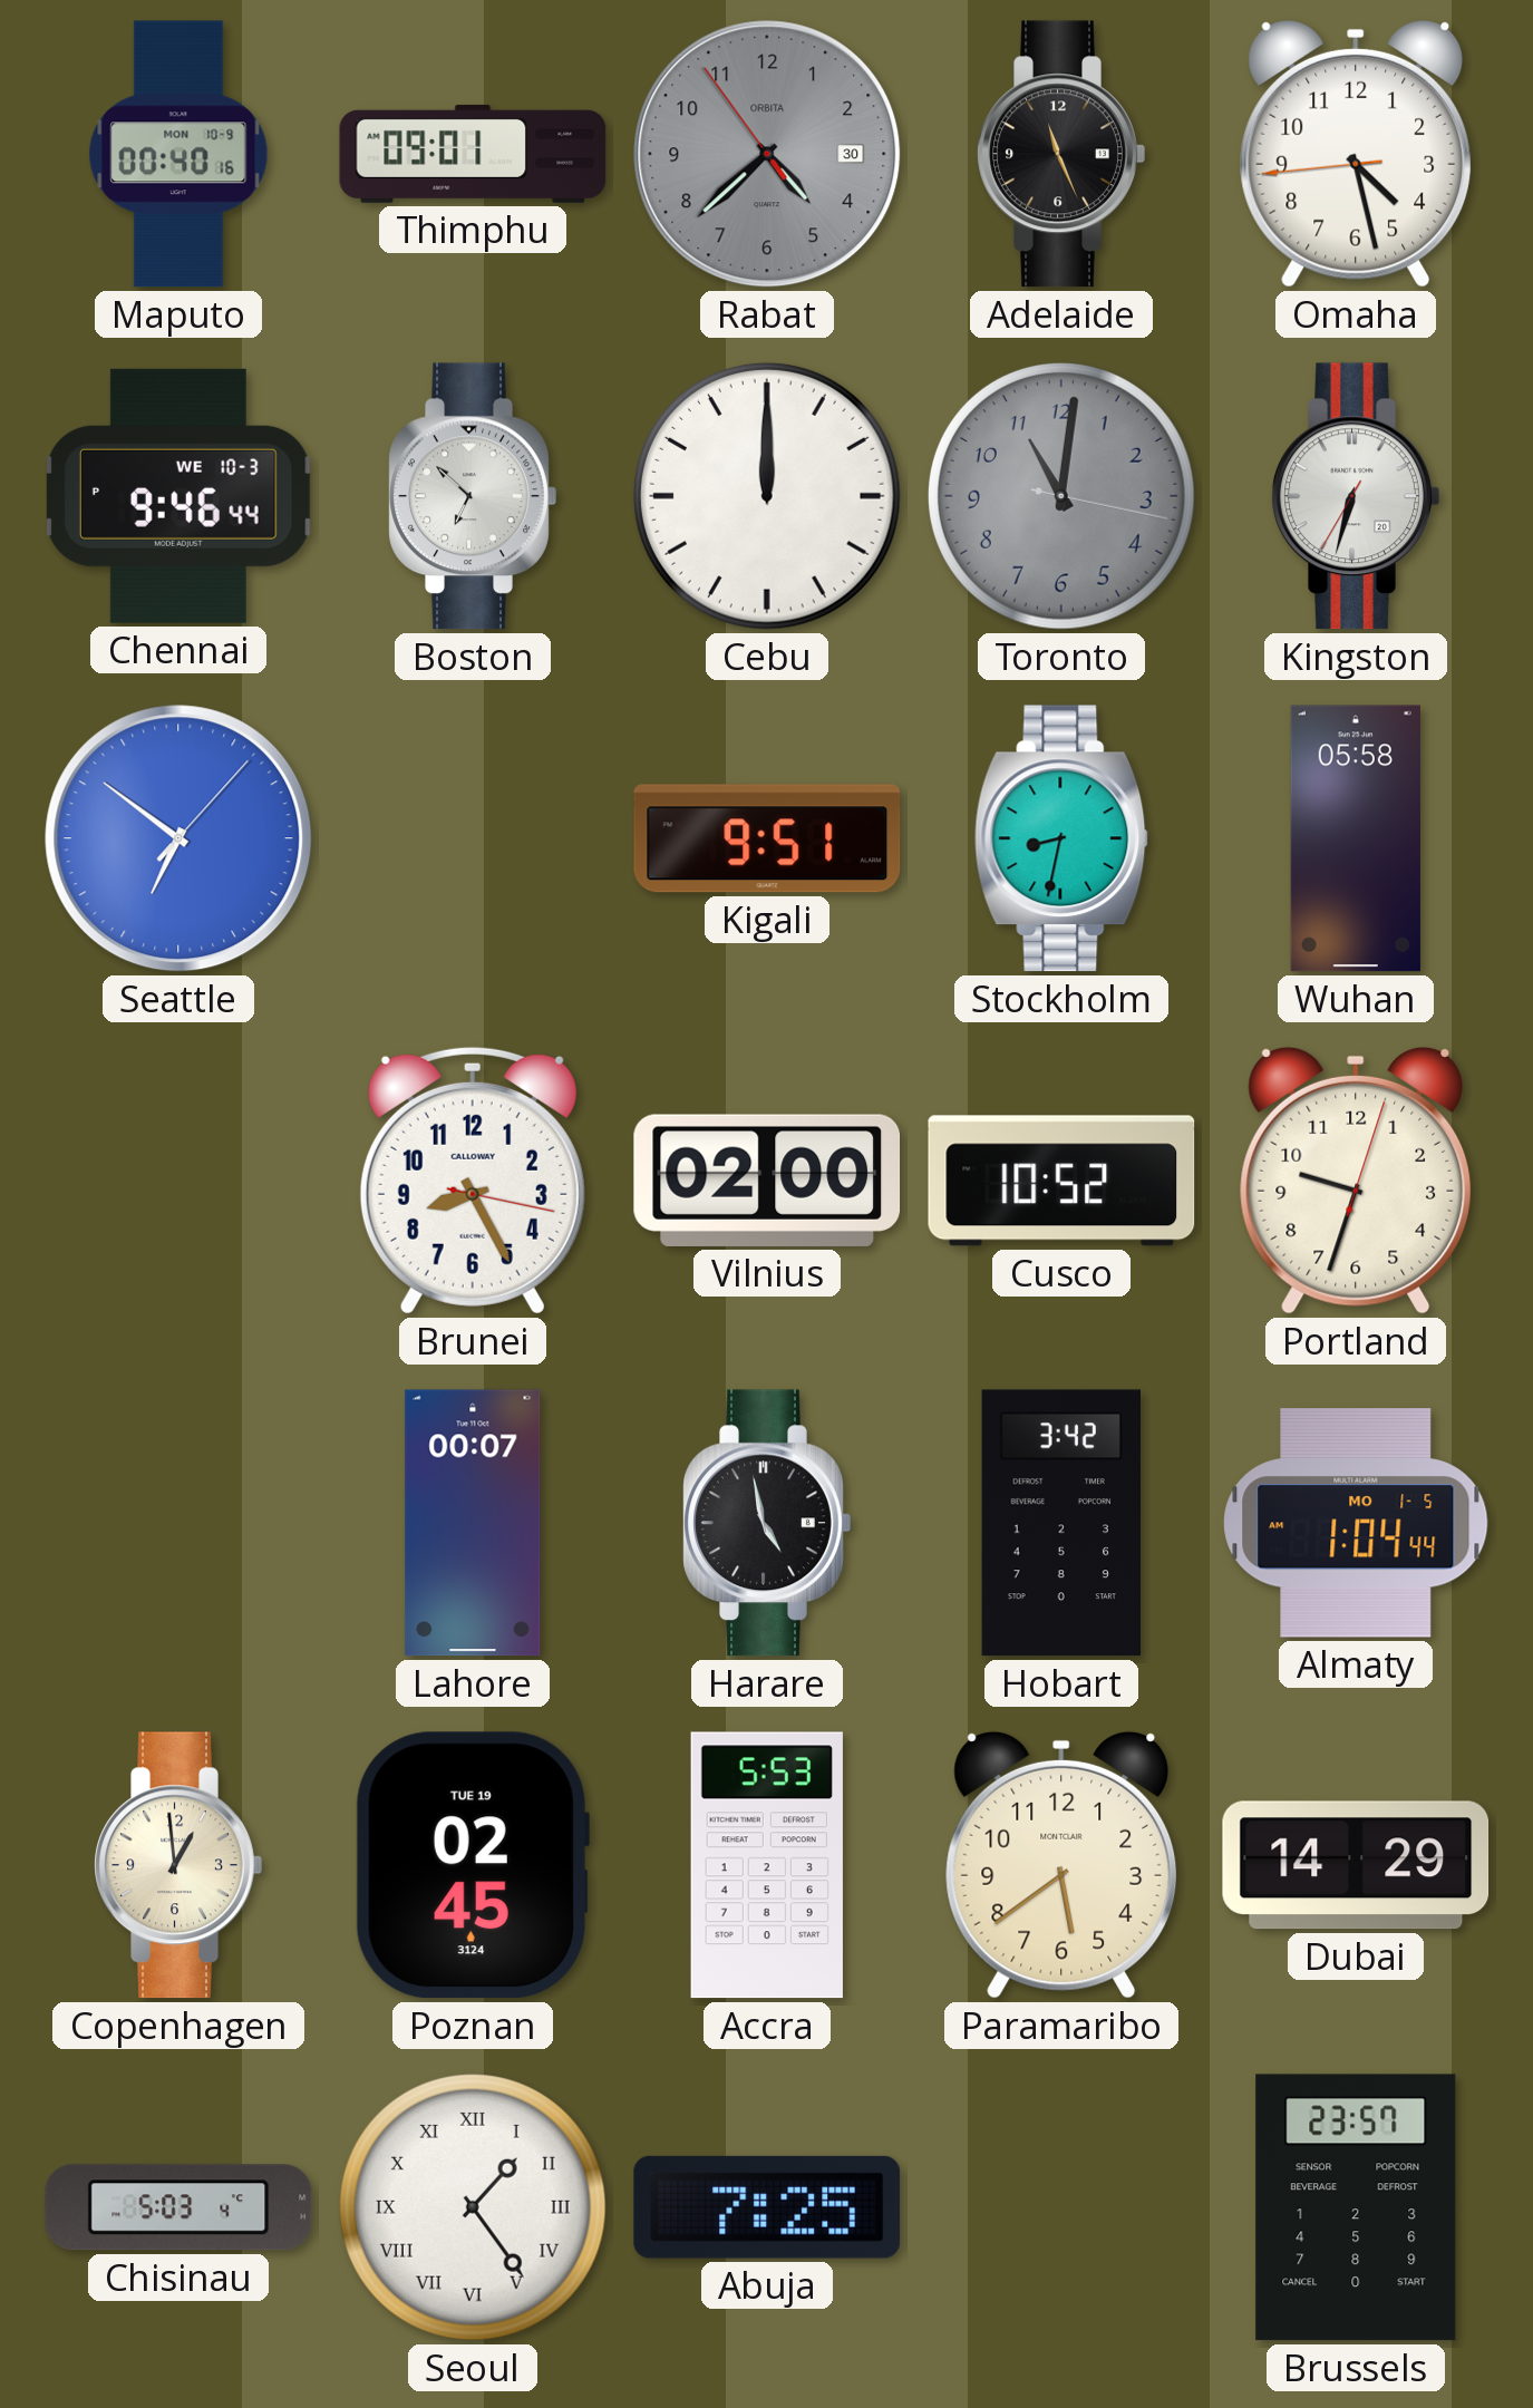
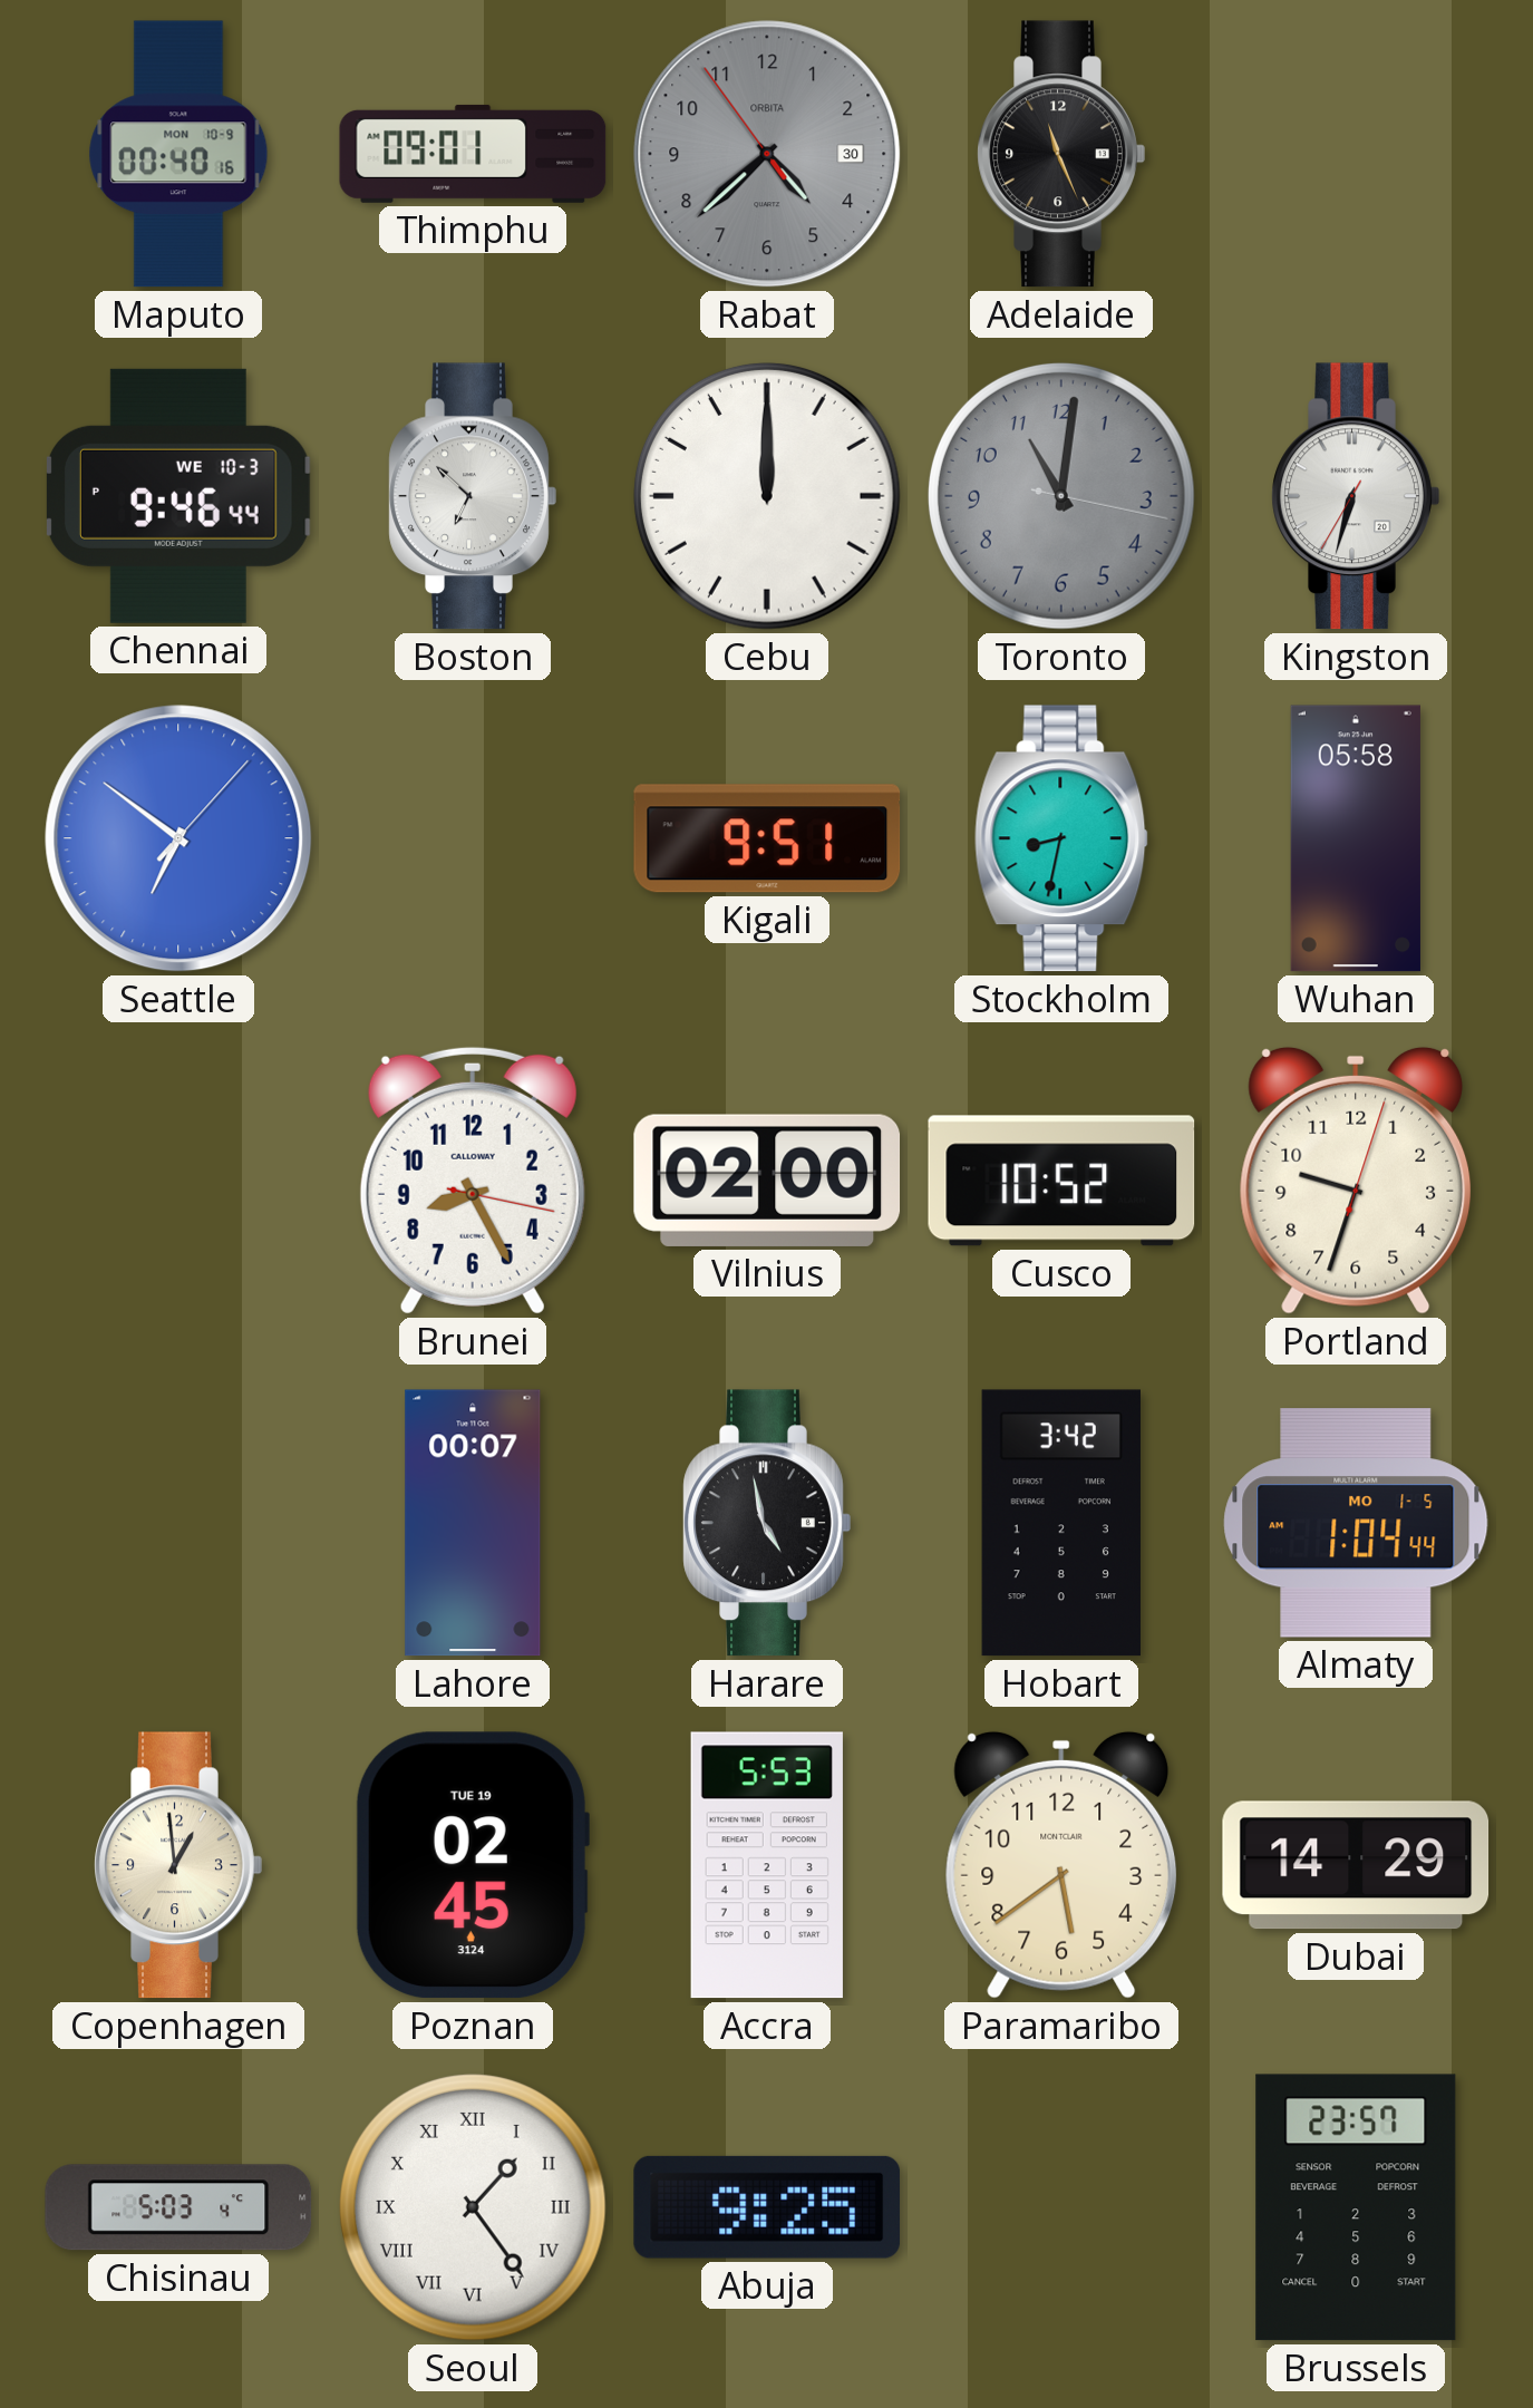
Omaha: 4:27 -> none
Abuja: 7:25 -> 9:25
